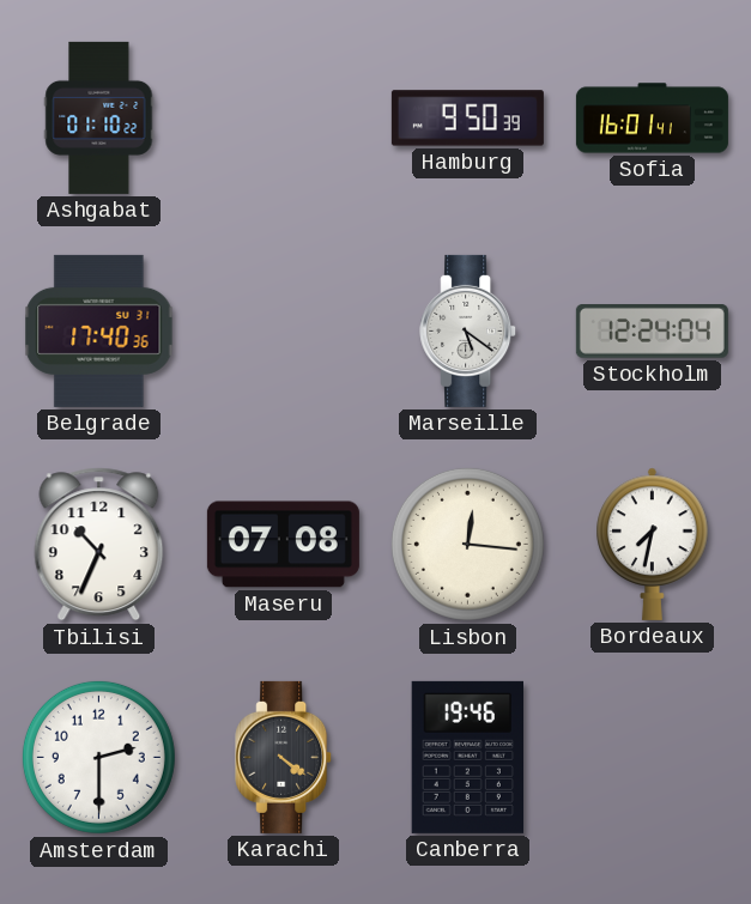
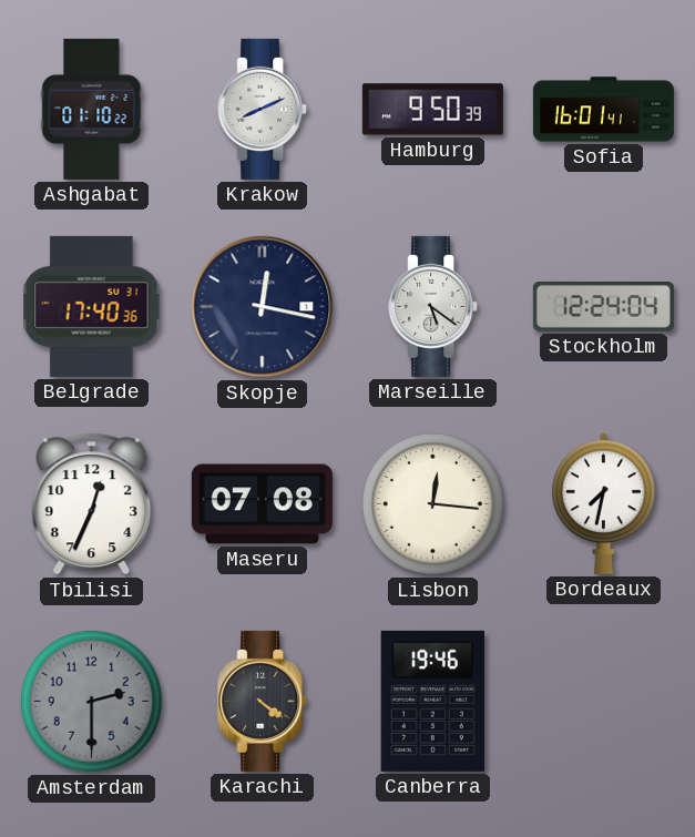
Krakow: none -> 8:11
Skopje: none -> 12:17
Tbilisi: 10:34 -> 12:34
Amsterdam dial: white -> grey
